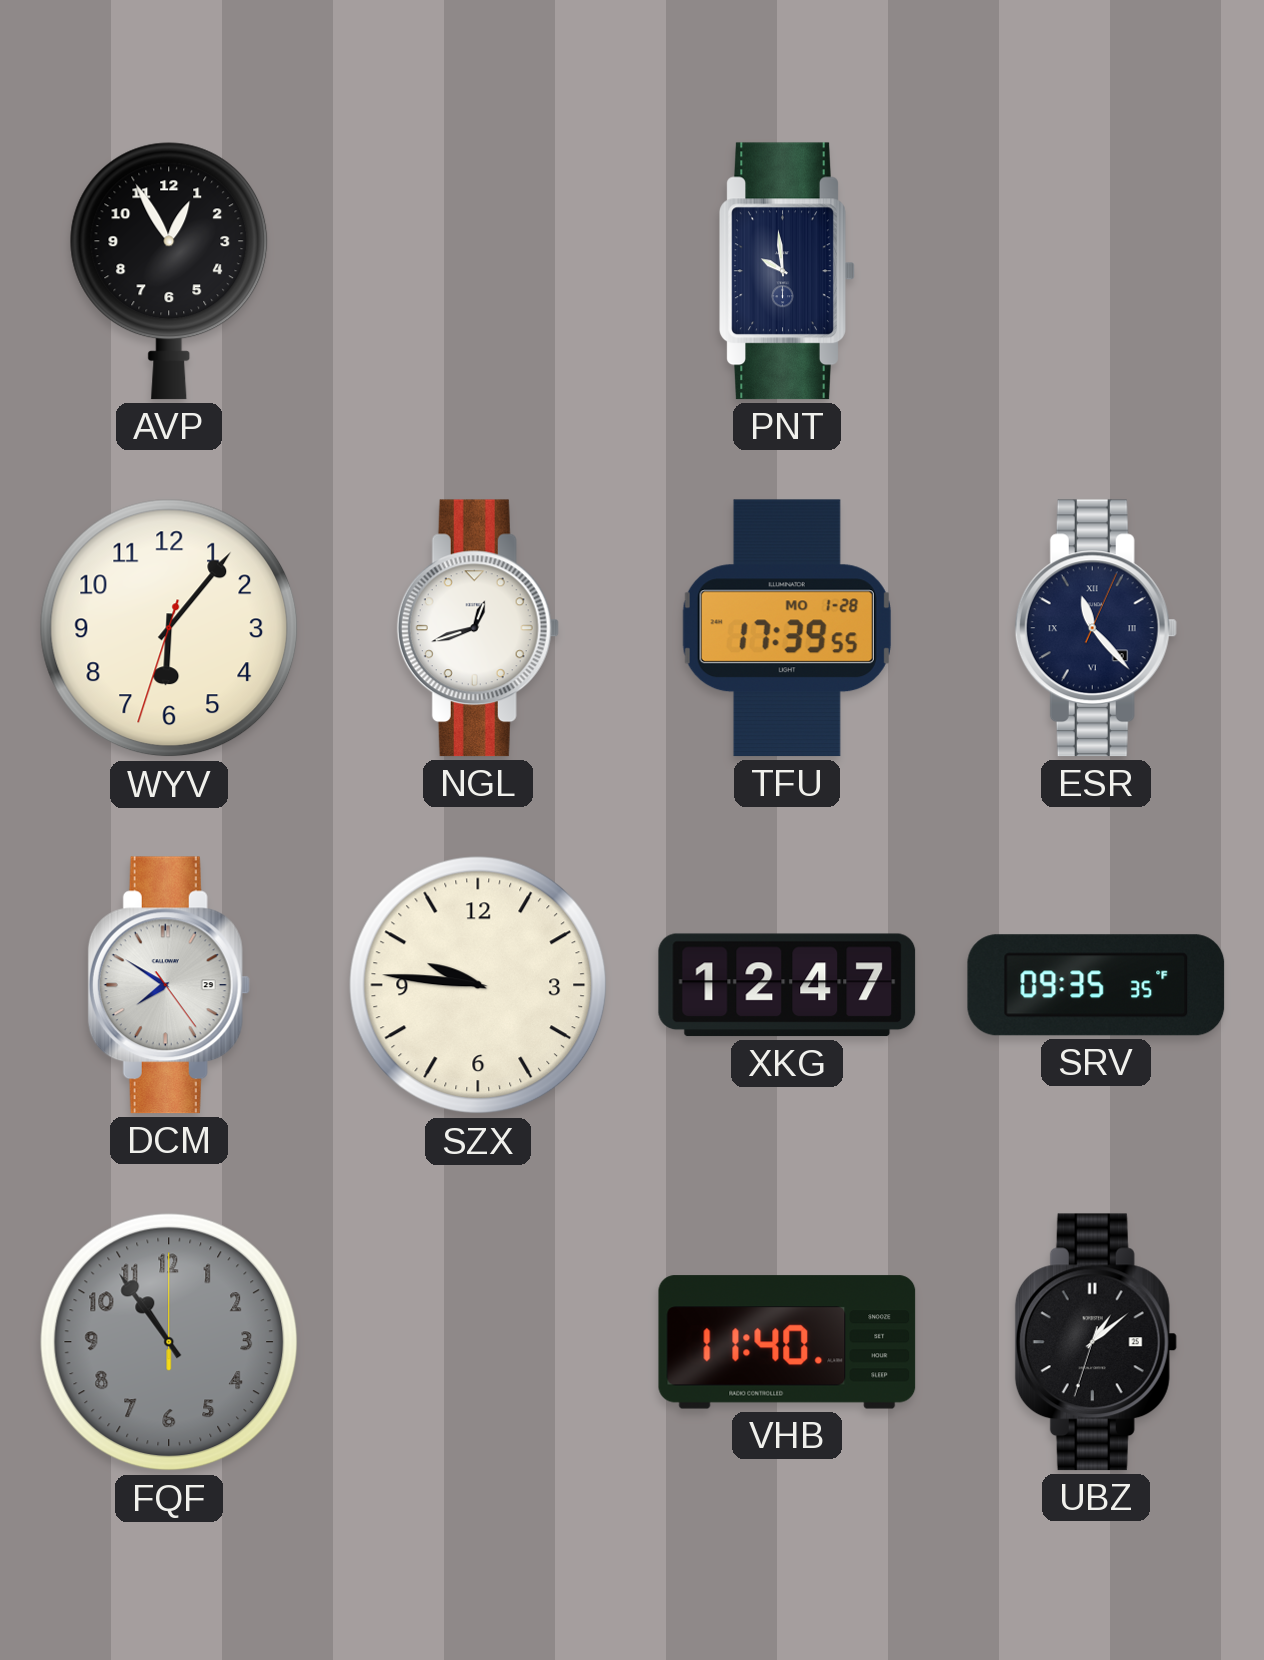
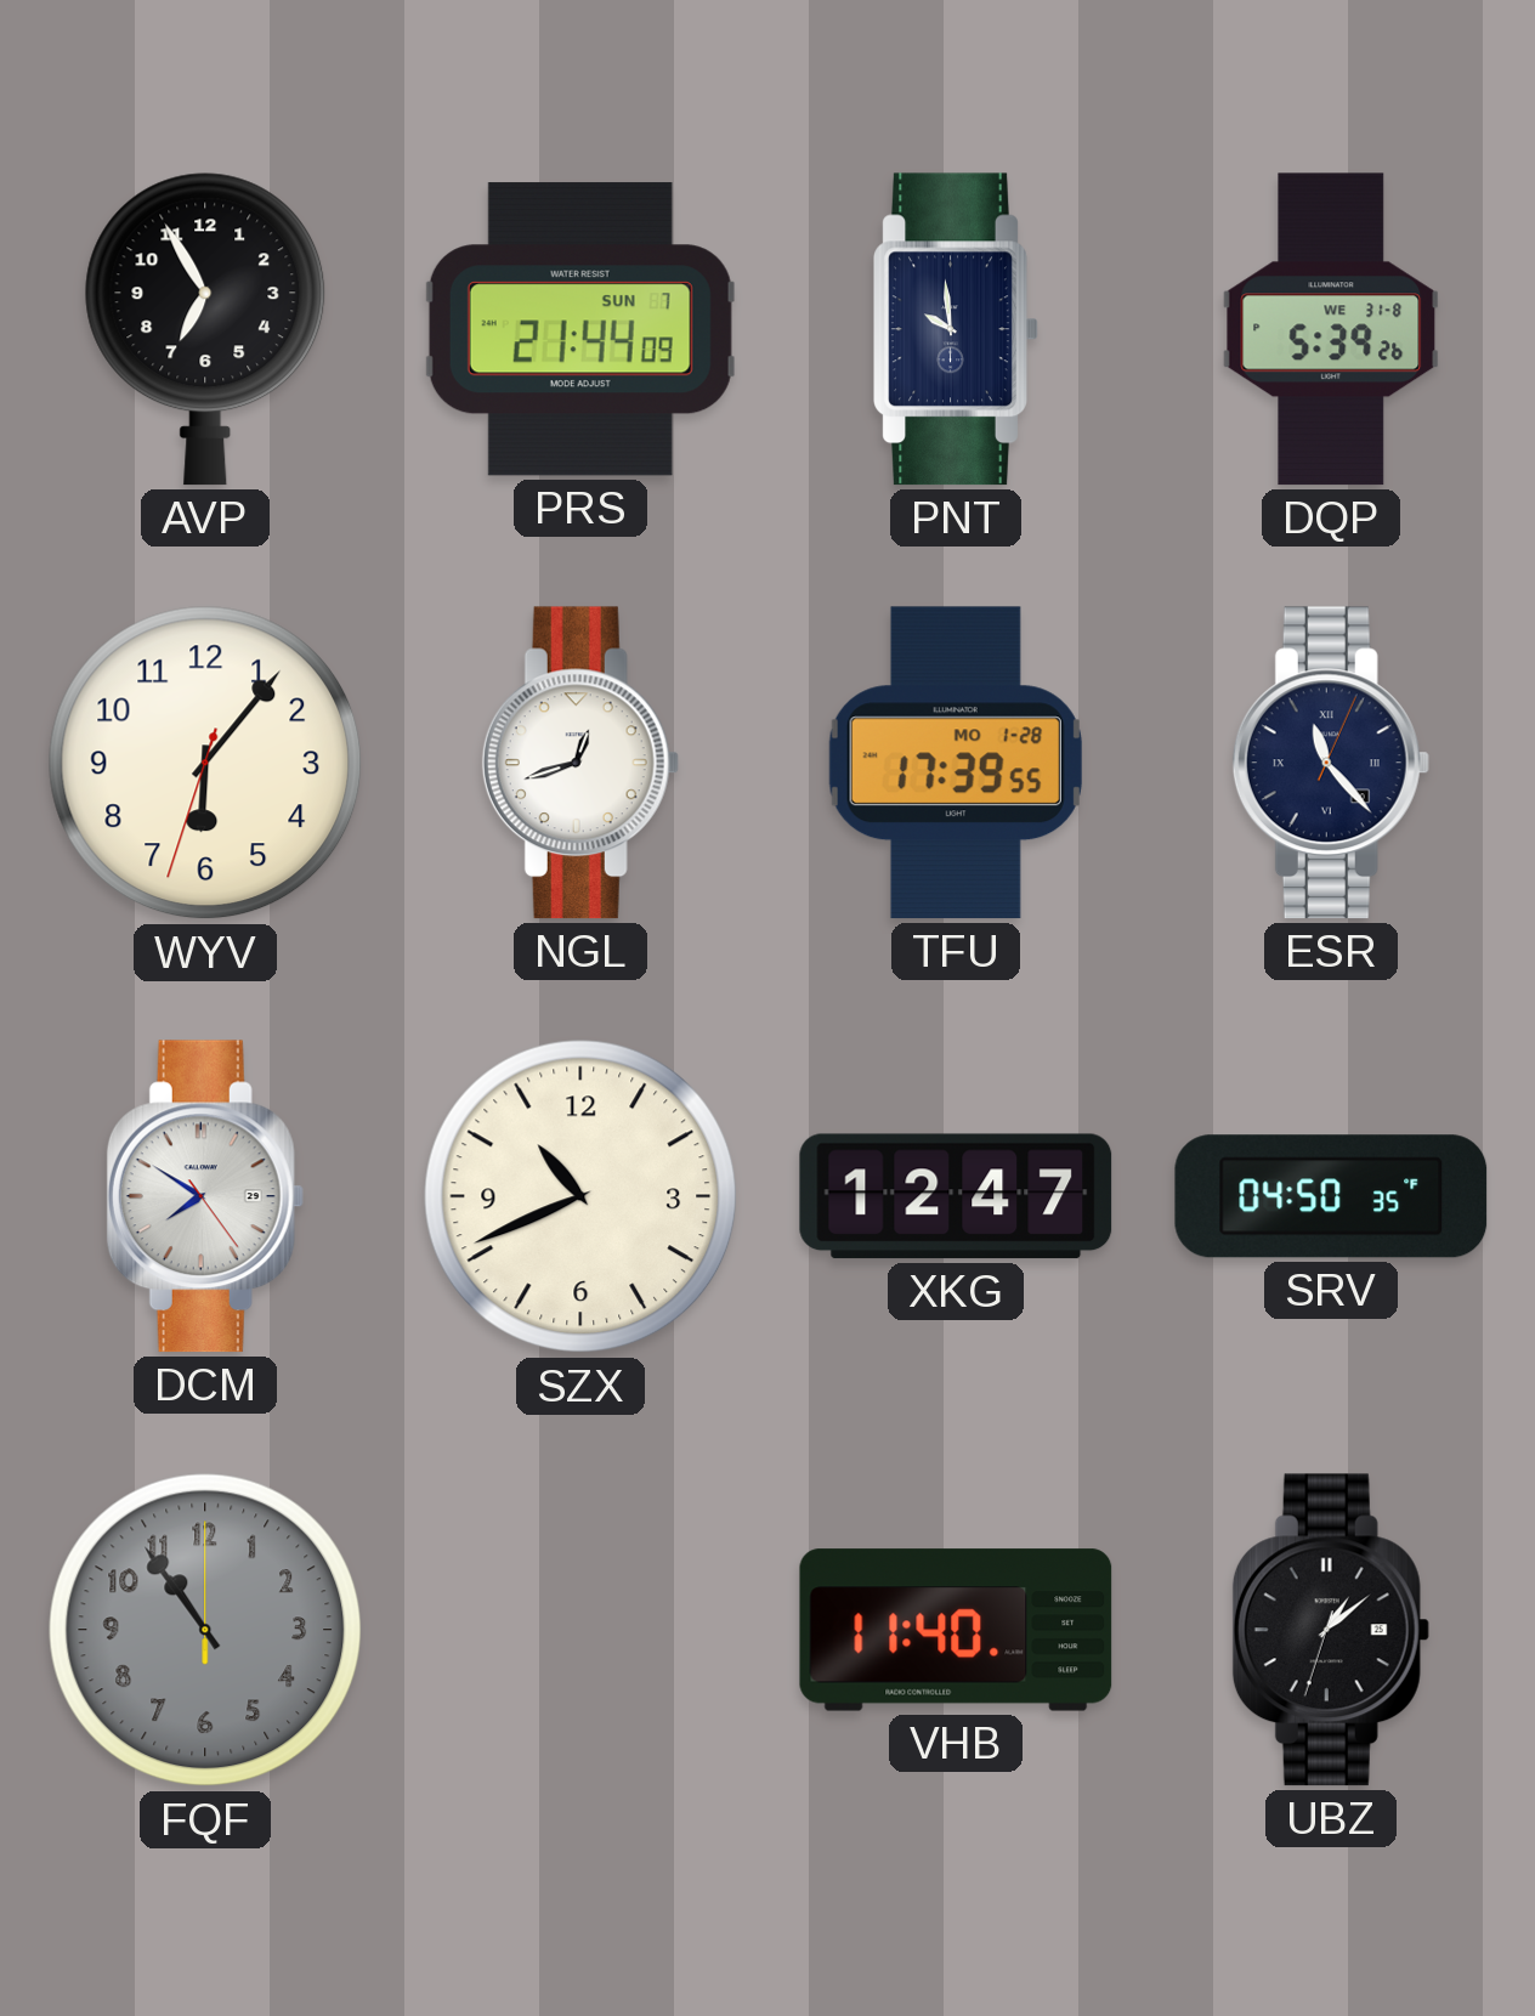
AVP: 12:55 -> 6:55
PRS: none -> 21:44
DQP: none -> 5:39
SZX: 9:46 -> 10:41
SRV: 09:35 -> 04:50
